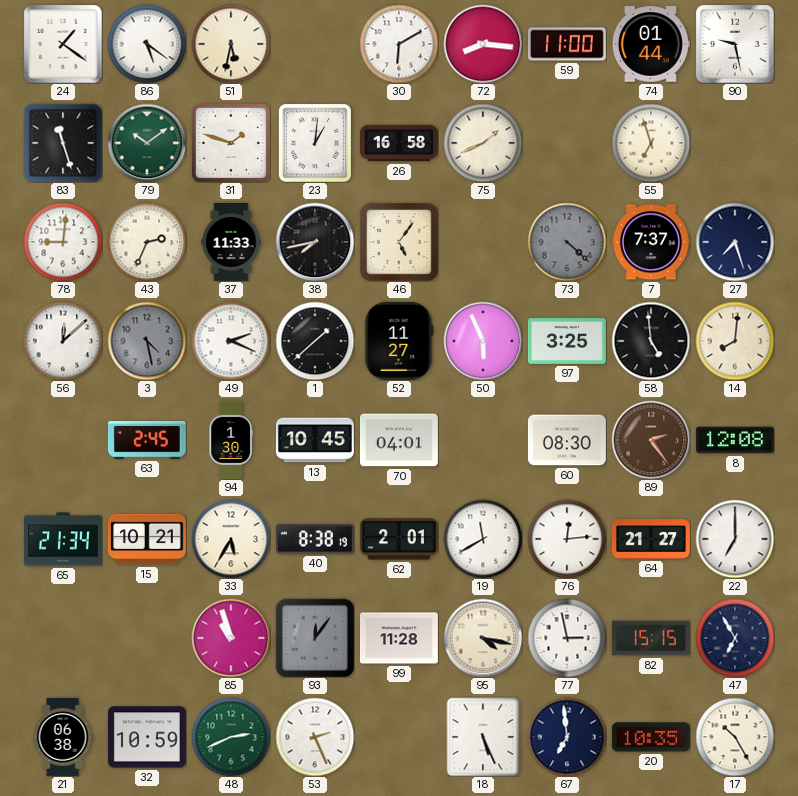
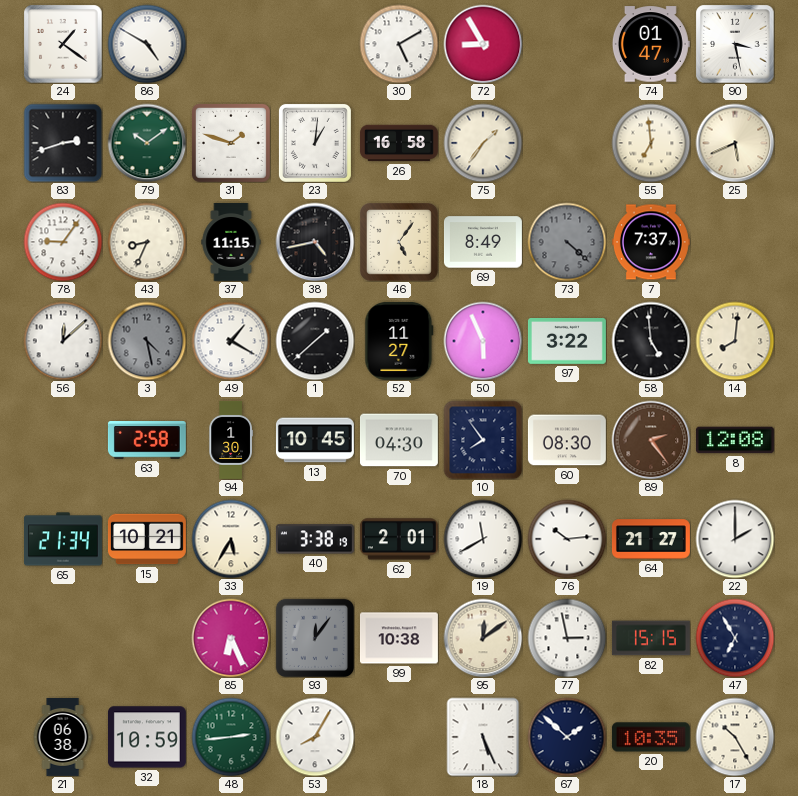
86: 5:21 -> 4:50
51: 5:32 -> none
30: 6:10 -> 5:10
72: 8:16 -> 8:55
59: 11:00 -> none
74: 01:44 -> 01:47
90: 9:28 -> 3:28
83: 11:27 -> 2:42
75: 1:41 -> 1:36
55: 6:57 -> 6:59
25: none -> 5:41
78: 9:01 -> 9:06
43: 2:34 -> 8:34
37: 11:33 -> 11:15
38: 7:43 -> 4:43
69: none -> 8:49
27: 7:27 -> none
49: 2:19 -> 1:20
97: 3:25 -> 3:22
63: 2:45 -> 2:58
70: 04:01 -> 04:30
10: none -> 7:54
40: 8:38 -> 3:38
76: 12:14 -> 10:14
22: 7:00 -> 2:00
85: 10:57 -> 6:26
99: 11:28 -> 10:38
95: 4:17 -> 12:09
48: 2:41 -> 2:44
53: 2:26 -> 8:05
67: 6:59 -> 1:52
